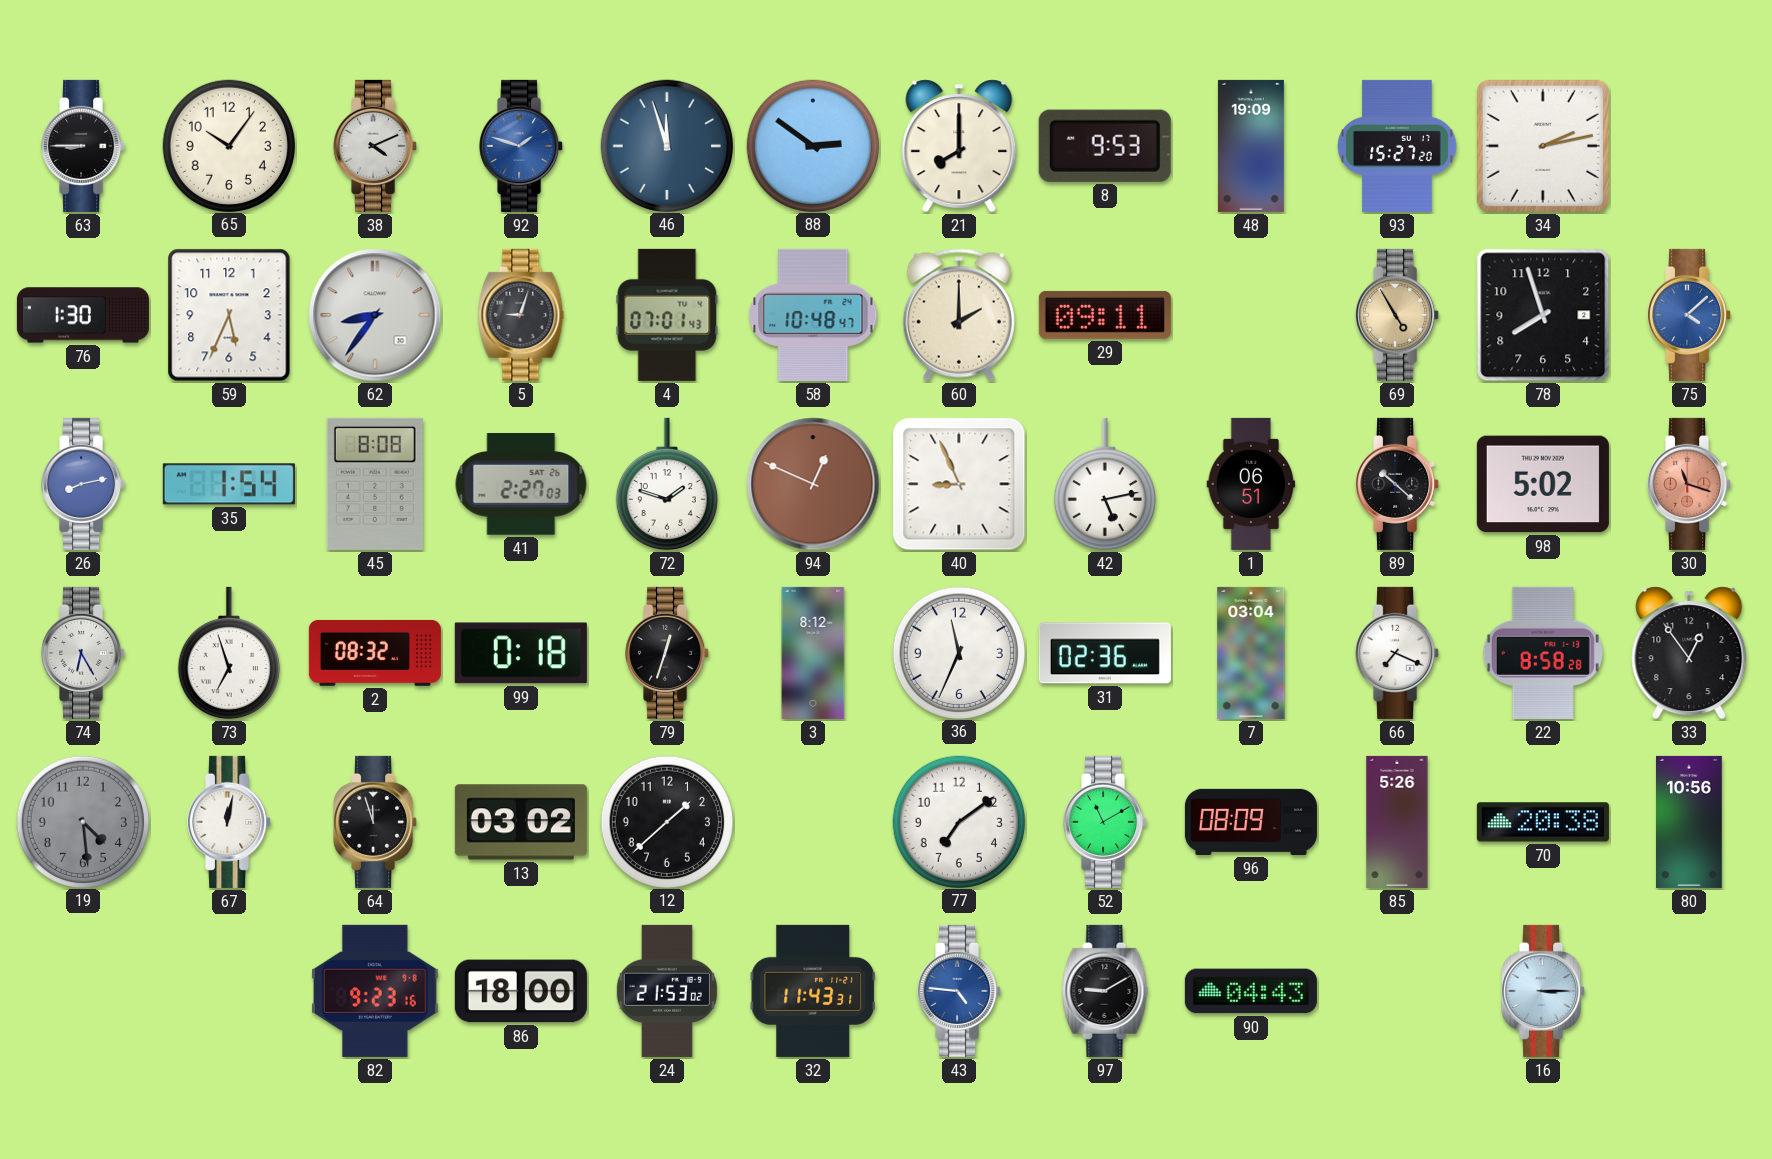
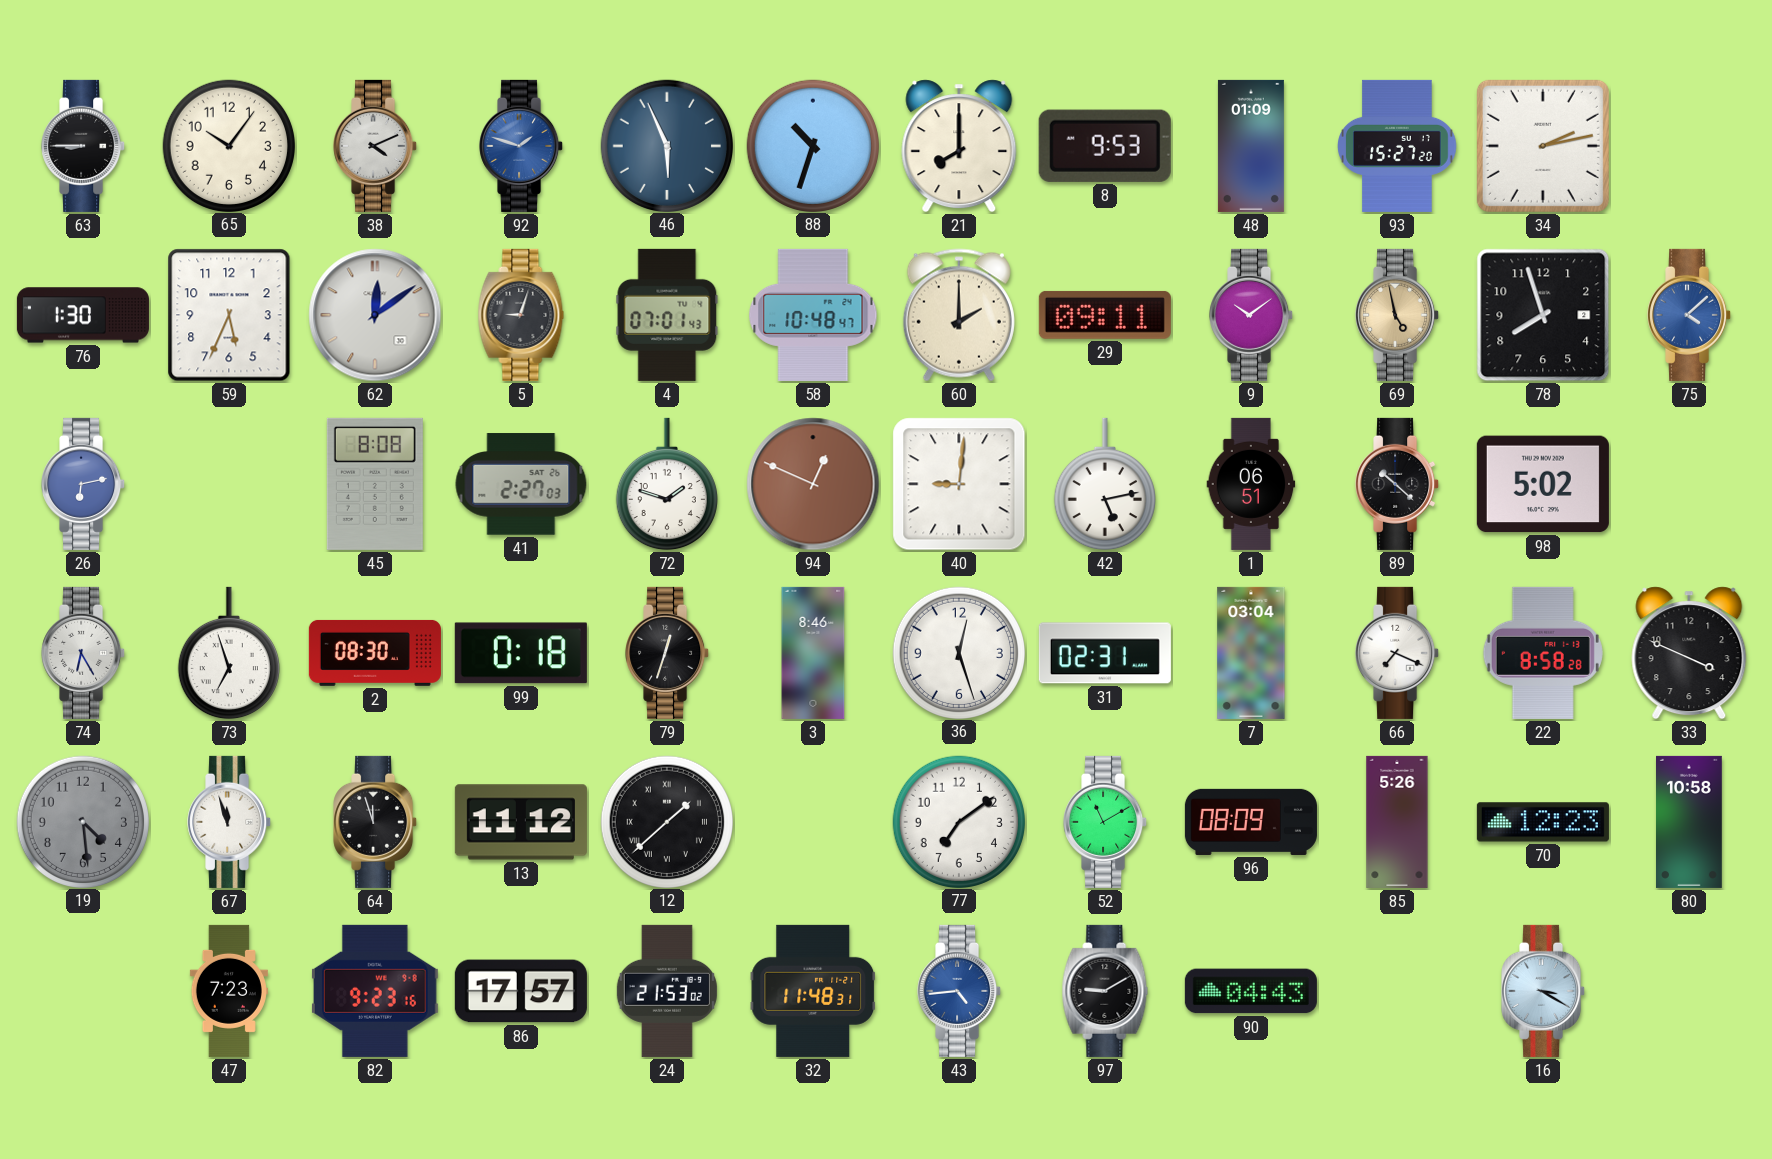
46: 11:57 -> 5:56
88: 2:51 -> 10:33
48: 19:09 -> 01:09
62: 8:36 -> 12:09
9: none -> 10:09
69: 4:55 -> 4:58
26: 8:13 -> 6:13
35: 1:54 -> none
40: 8:56 -> 9:01
30: 11:18 -> none
2: 08:32 -> 08:30
3: 8:12 -> 8:46
36: 11:34 -> 12:27
31: 02:36 -> 02:31
33: 12:54 -> 3:49
67: 12:02 -> 11:57
13: 03:02 -> 11:12
12 numerals: Arabic -> Roman
70: 20:38 -> 12:23
80: 10:56 -> 10:58
47: none -> 7:23
86: 18:00 -> 17:57
32: 11:43 -> 11:48
43: 4:46 -> 4:44
16: 3:15 -> 3:20
